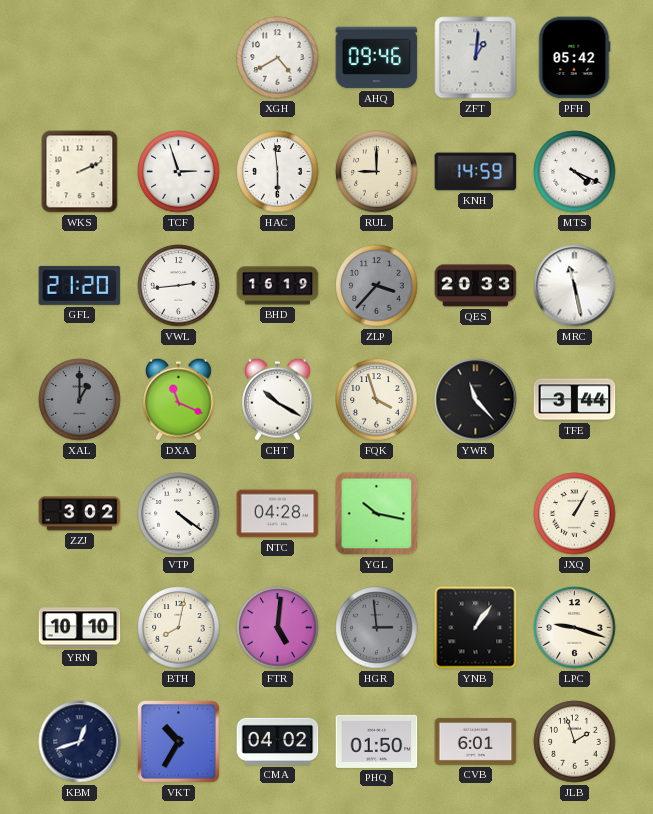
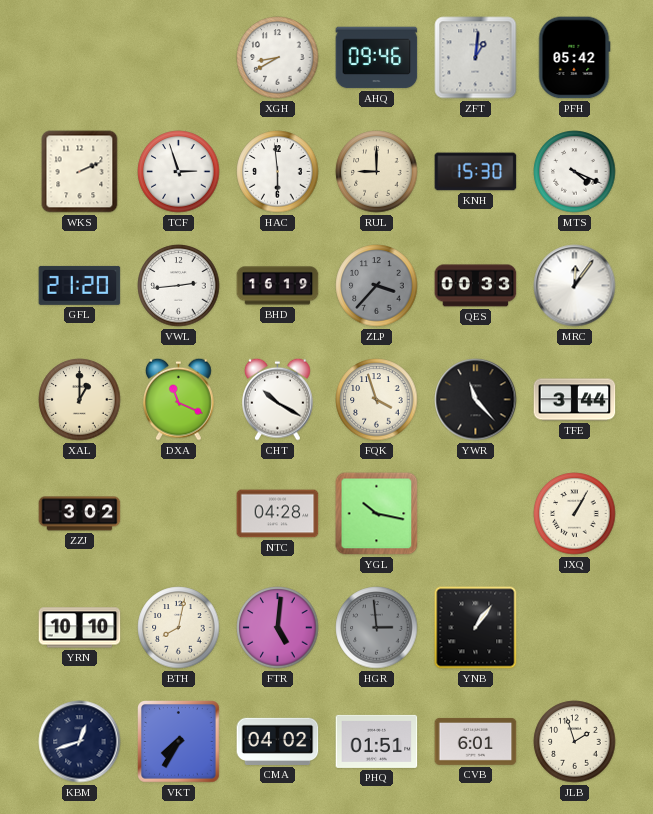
XGH: 4:40 -> 8:40
KNH: 14:59 -> 15:30
QES: 20:33 -> 00:33
MRC: 11:28 -> 12:06
XAL dial: grey -> cream
VTP: 4:21 -> none
LPC: 9:18 -> none
VKT: 10:35 -> 7:35
PHQ: 01:50 -> 01:51
